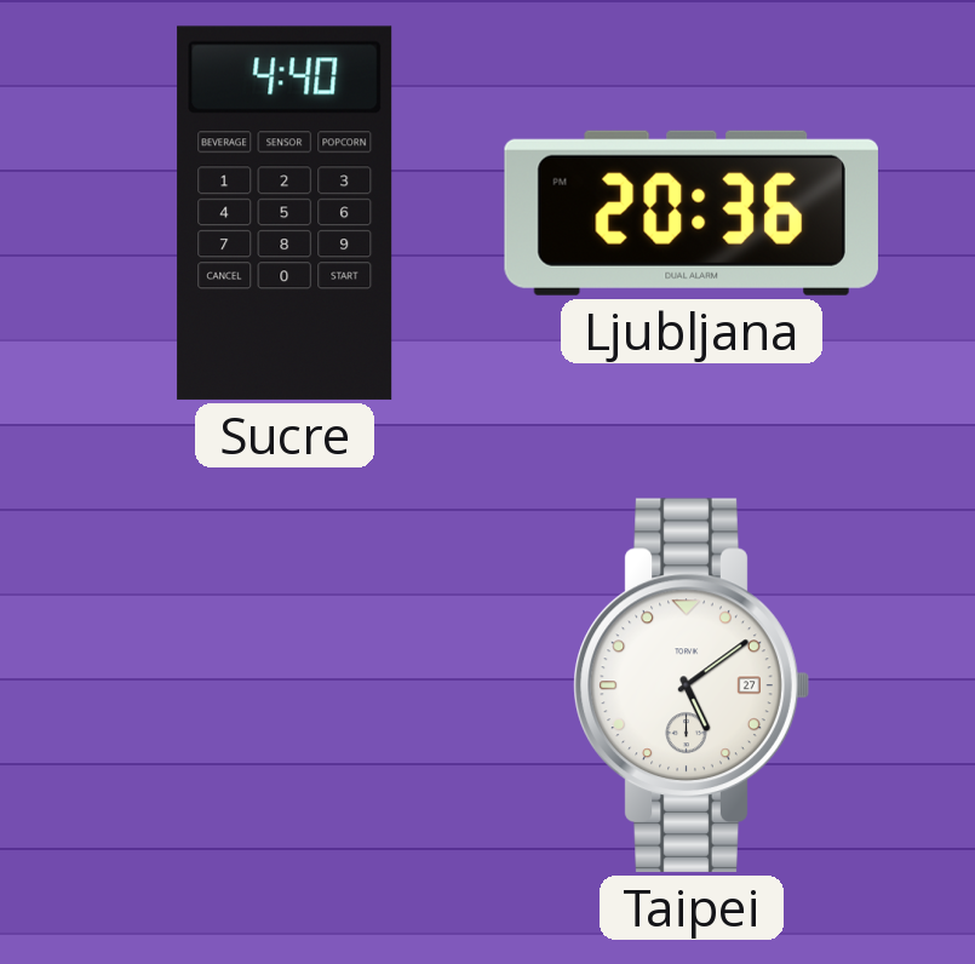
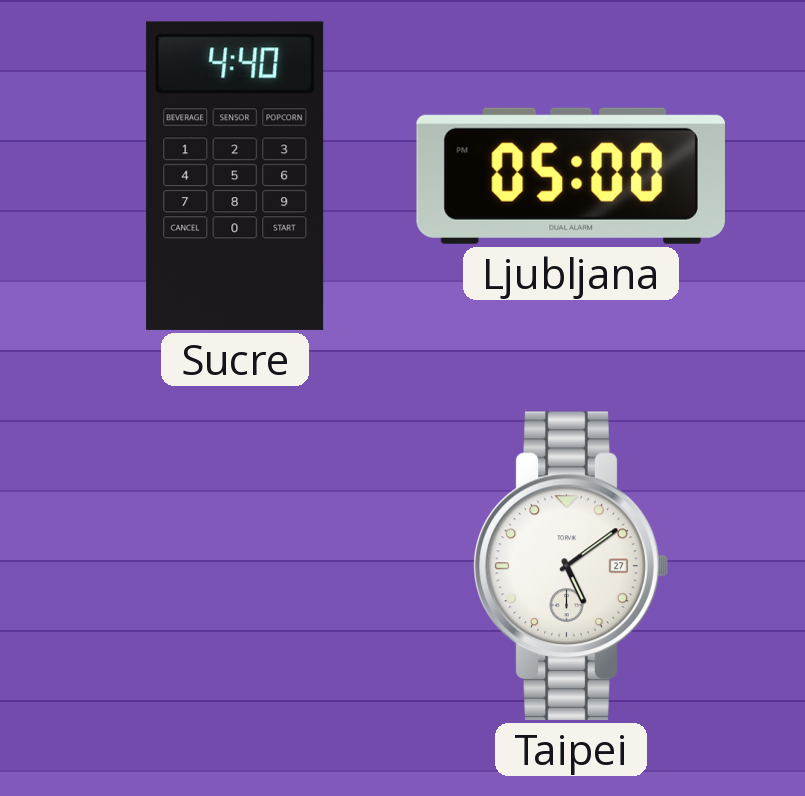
Ljubljana: 20:36 -> 05:00
